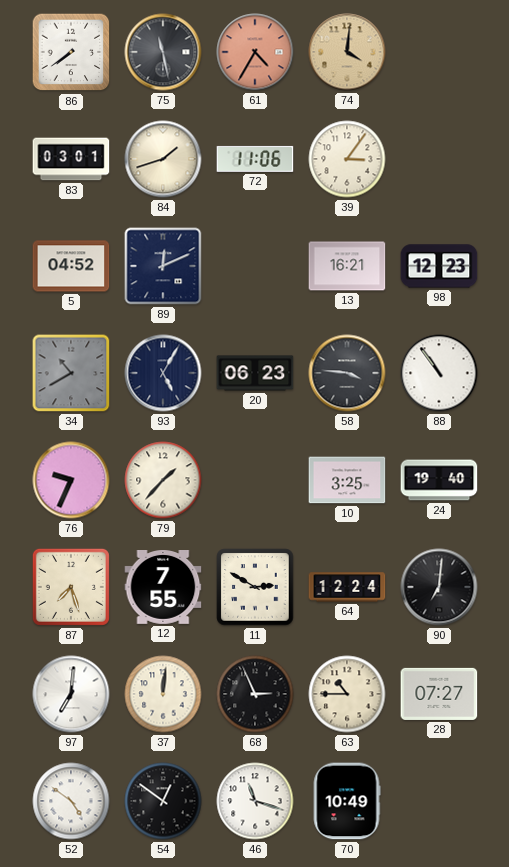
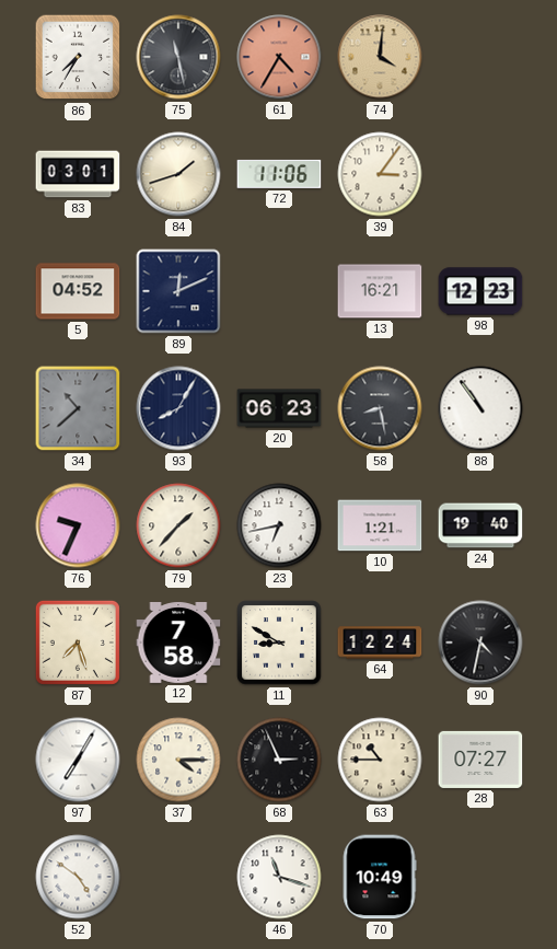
86: 7:39 -> 7:35
34: 10:40 -> 10:38
93: 5:05 -> 8:05
58: 3:46 -> 8:28
23: none -> 6:43
10: 3:25 -> 1:21
12: 7:55 -> 7:58
11: 2:50 -> 8:50
90: 7:01 -> 4:32
97: 7:01 -> 7:05
37: 12:01 -> 4:15
54: 12:51 -> none
